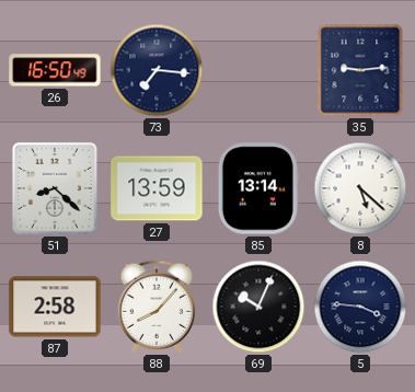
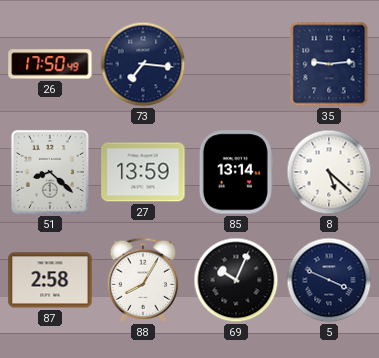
26: 16:50 -> 17:50
88: 8:07 -> 8:05
5: 3:46 -> 3:49
